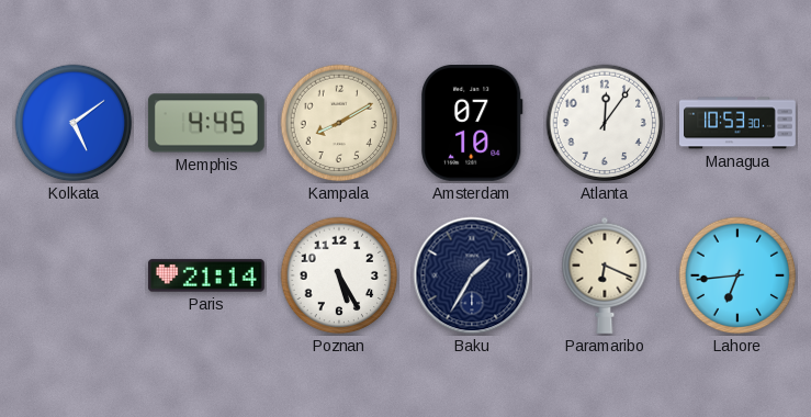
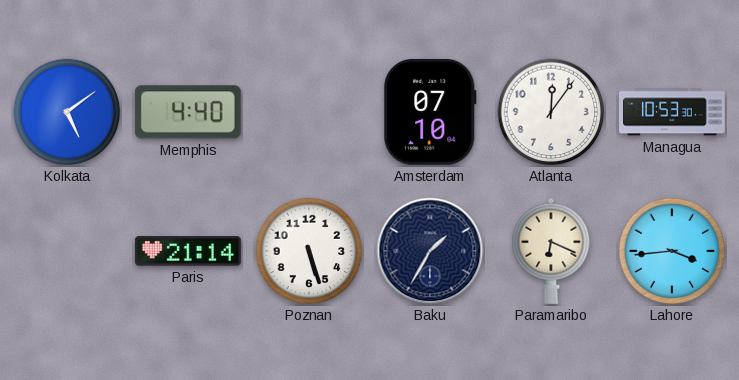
Memphis: 4:45 -> 4:40
Kampala: 8:10 -> none
Poznan: 5:25 -> 5:27
Lahore: 6:44 -> 3:44
